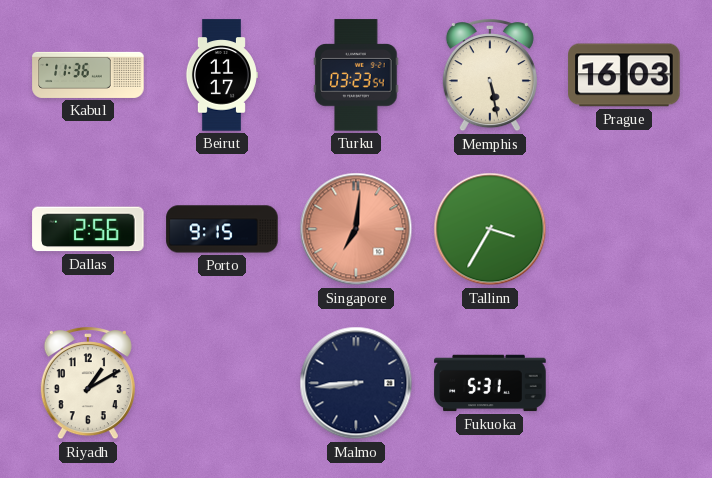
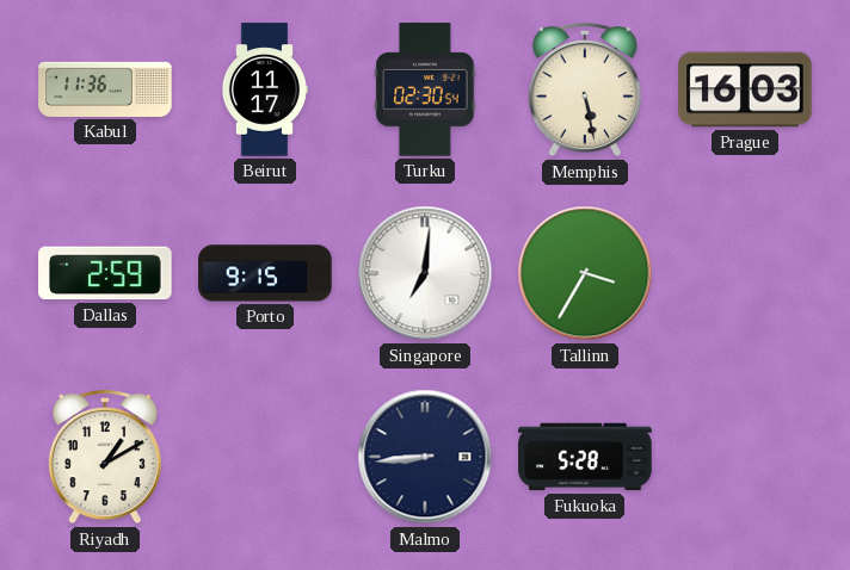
Turku: 03:23 -> 02:30
Dallas: 2:56 -> 2:59
Singapore dial: salmon -> white
Fukuoka: 5:31 -> 5:28
